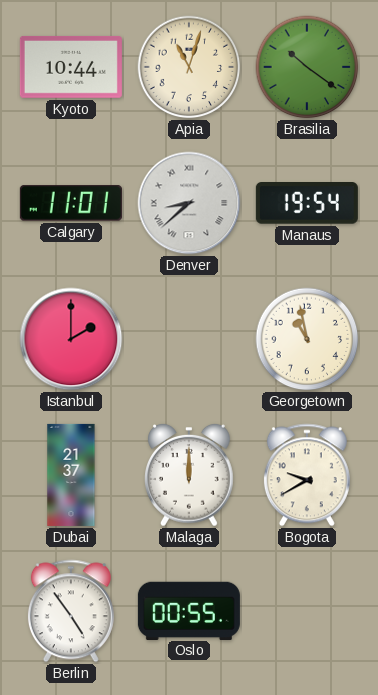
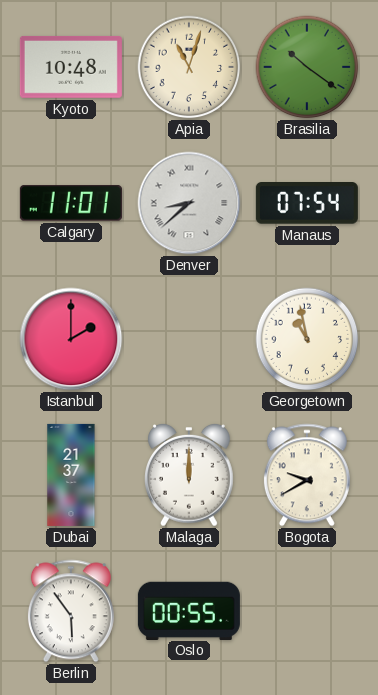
Kyoto: 10:44 -> 10:48
Manaus: 19:54 -> 07:54
Berlin: 4:54 -> 5:54
